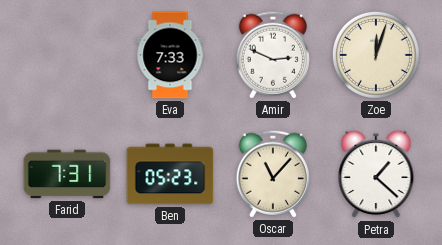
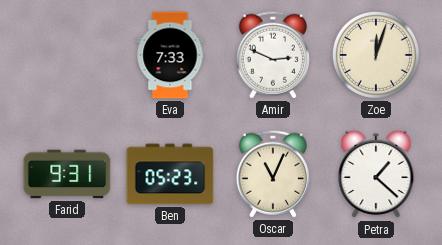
Farid: 7:31 -> 9:31
Oscar: 11:07 -> 11:04
